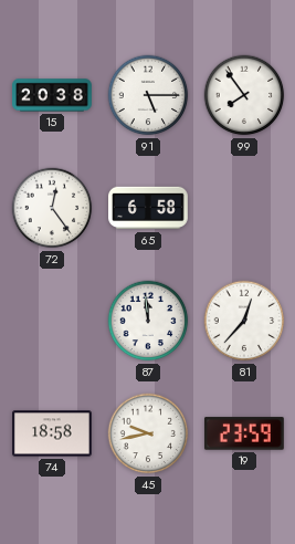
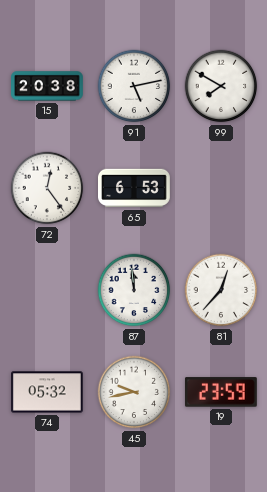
91: 5:15 -> 5:13
99: 7:54 -> 7:50
65: 6:58 -> 6:53
74: 18:58 -> 05:32
